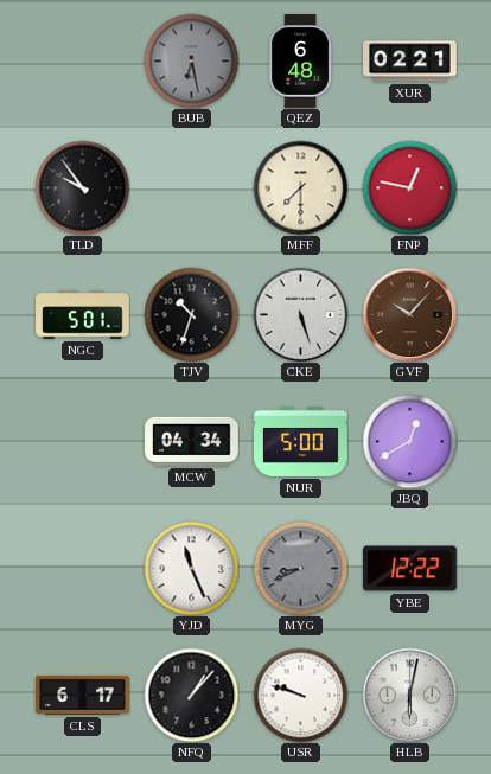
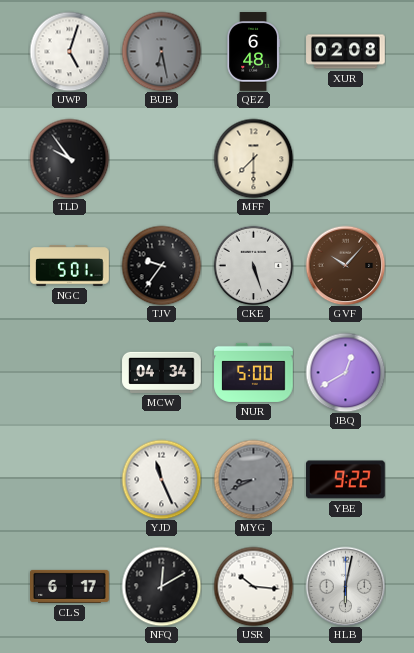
UWP: none -> 5:03
XUR: 02:21 -> 02:08
FNP: 12:47 -> none
TJV: 10:33 -> 9:36
YBE: 12:22 -> 9:22
NFQ: 1:07 -> 12:10
USR: 9:48 -> 10:16
